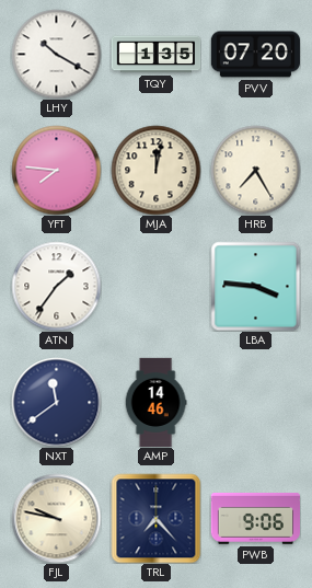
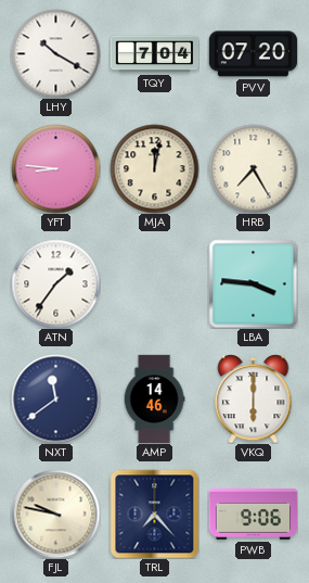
TQY: 1:35 -> 7:04
YFT: 7:46 -> 8:46
VKQ: none -> 6:00
